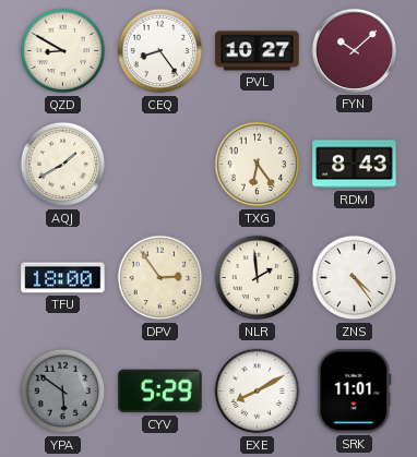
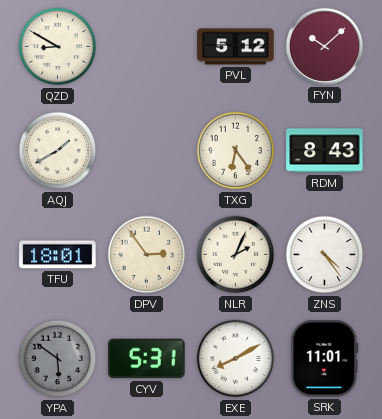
CEQ: 8:24 -> none
PVL: 10:27 -> 5:12
TFU: 18:00 -> 18:01
NLR: 1:59 -> 2:04
CYV: 5:29 -> 5:31
